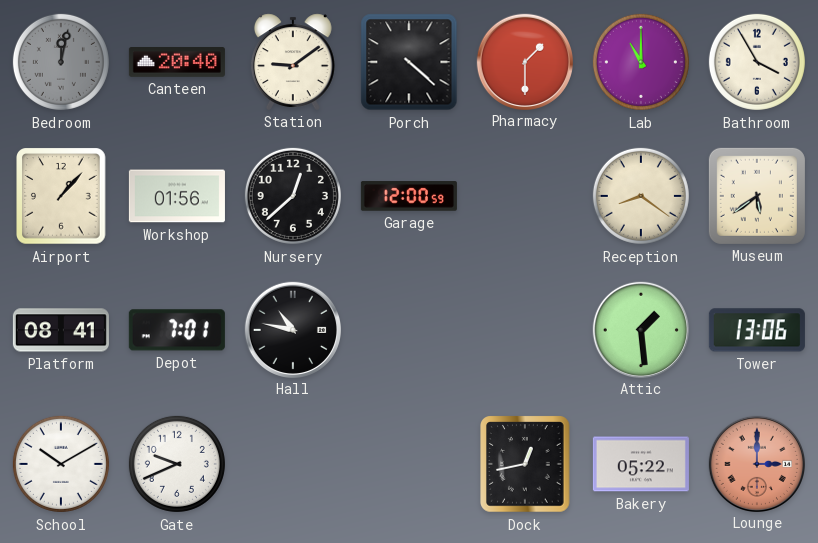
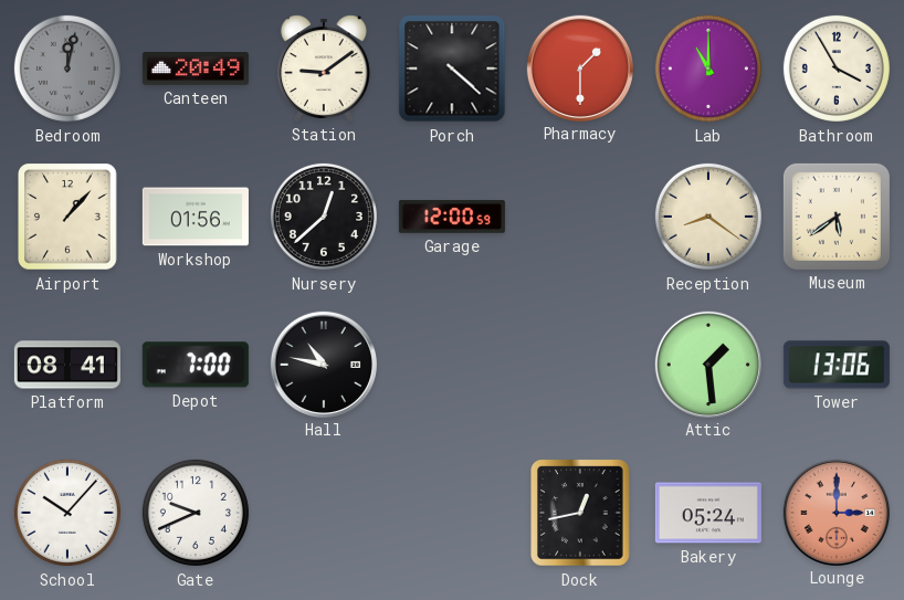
Canteen: 20:40 -> 20:49
Depot: 7:01 -> 7:00
School: 10:10 -> 10:07
Bakery: 05:22 -> 05:24
